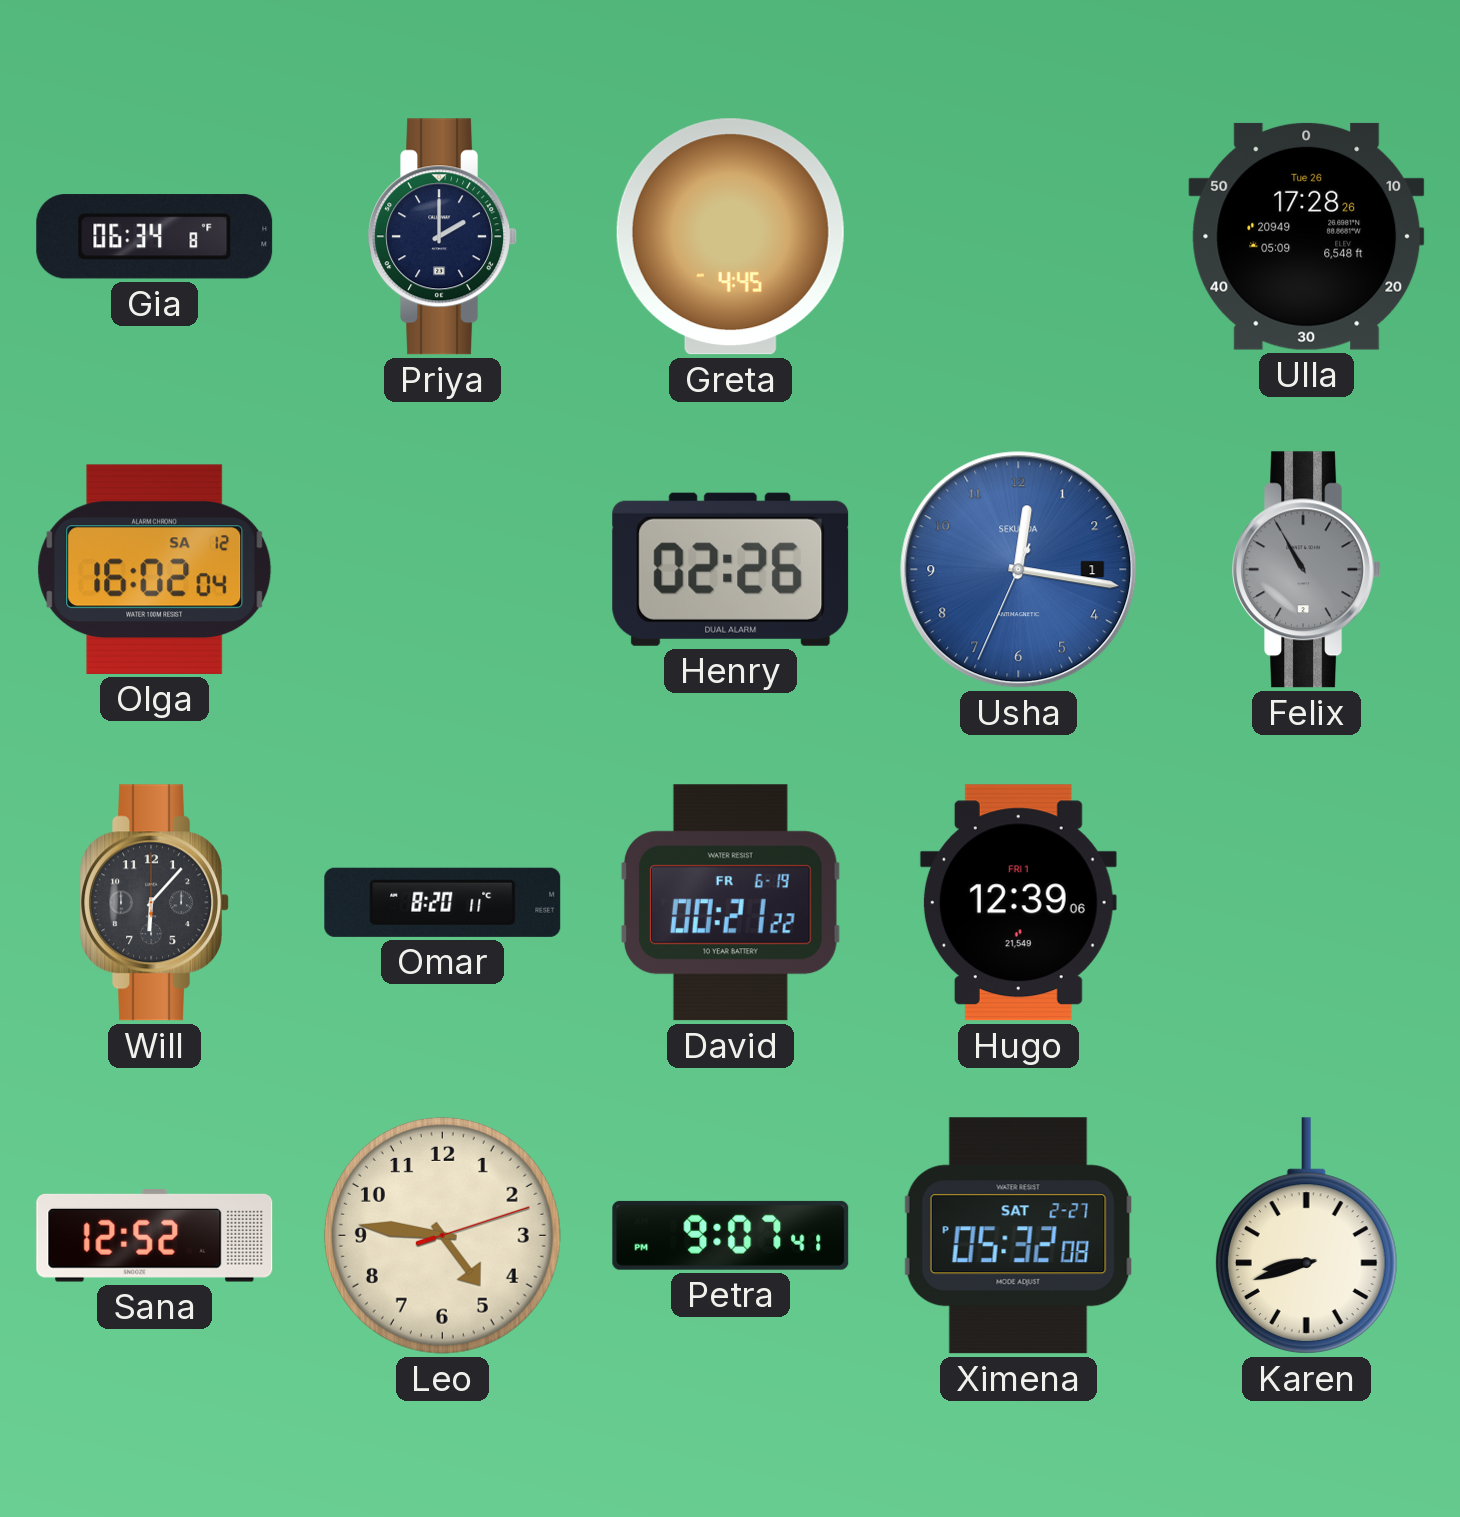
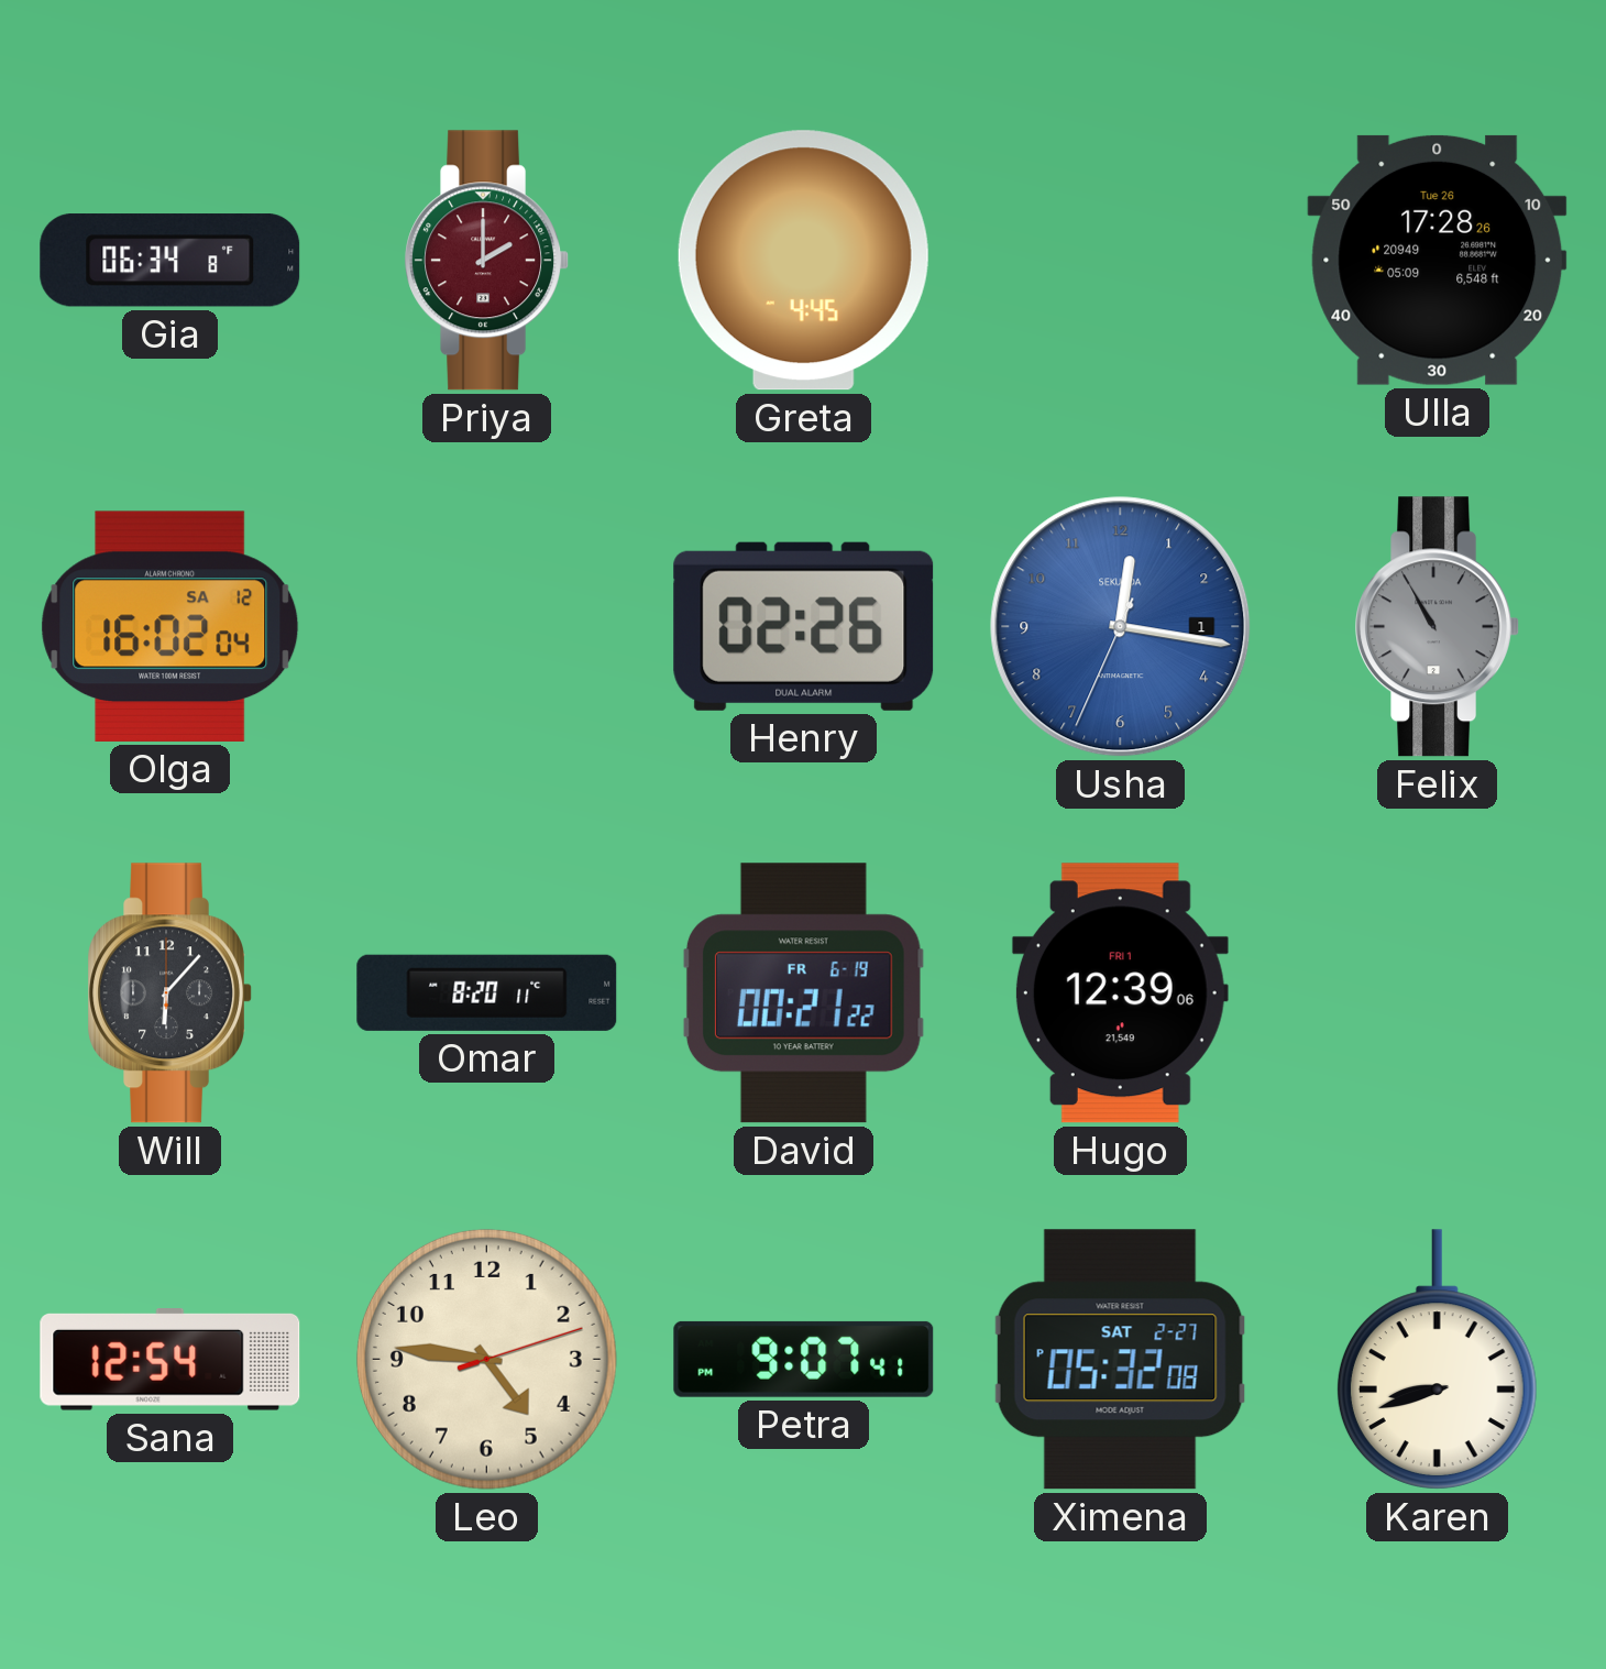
Priya dial: navy -> burgundy
Sana: 12:52 -> 12:54
